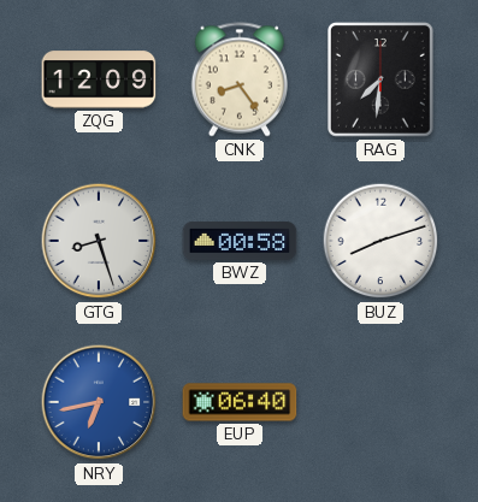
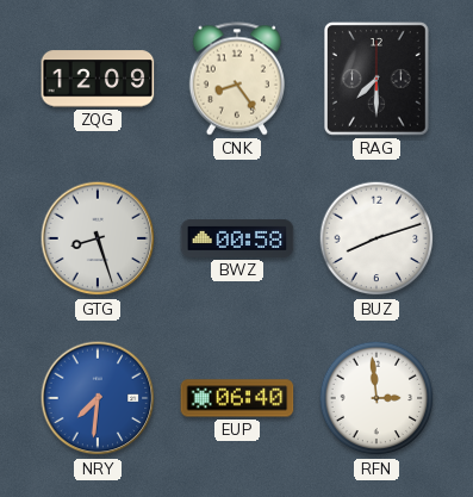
RAG: 7:31 -> 7:30
NRY: 6:43 -> 7:31
RFN: none -> 2:59
